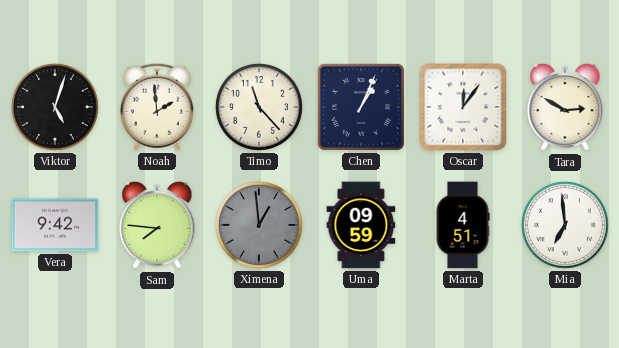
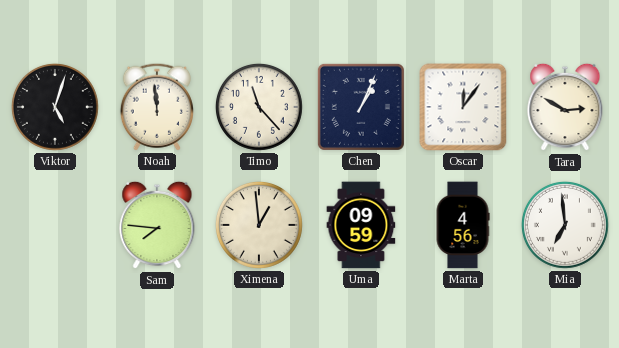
Noah: 1:59 -> 11:59
Vera: 9:42 -> none
Ximena dial: grey -> cream
Marta: 4:51 -> 4:56
